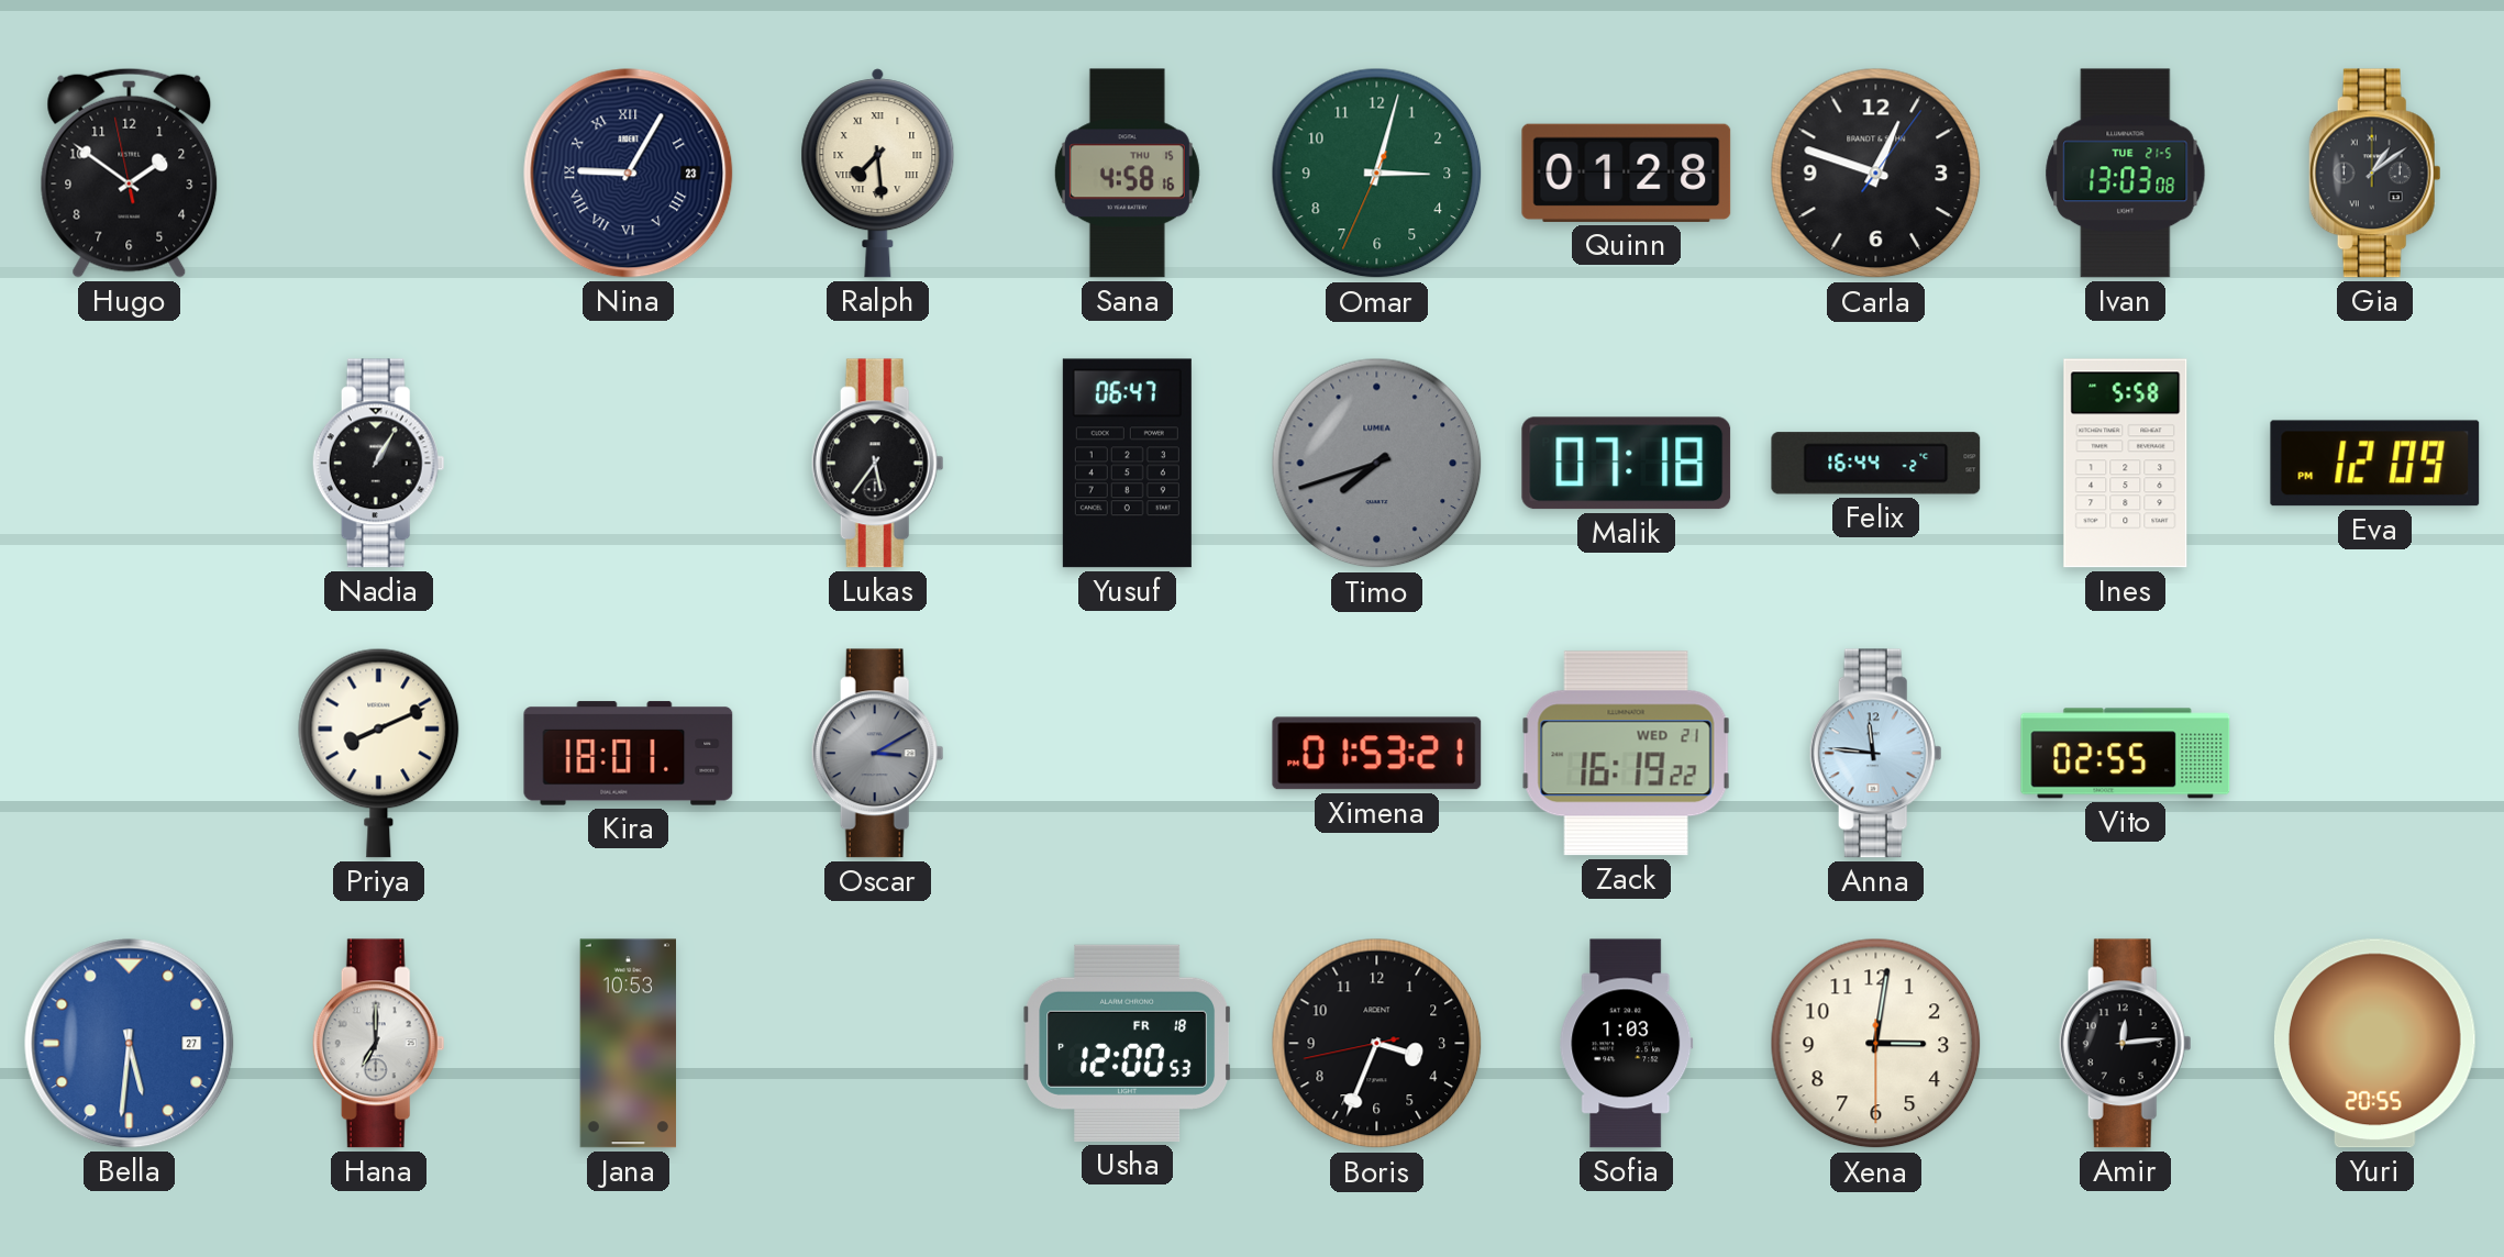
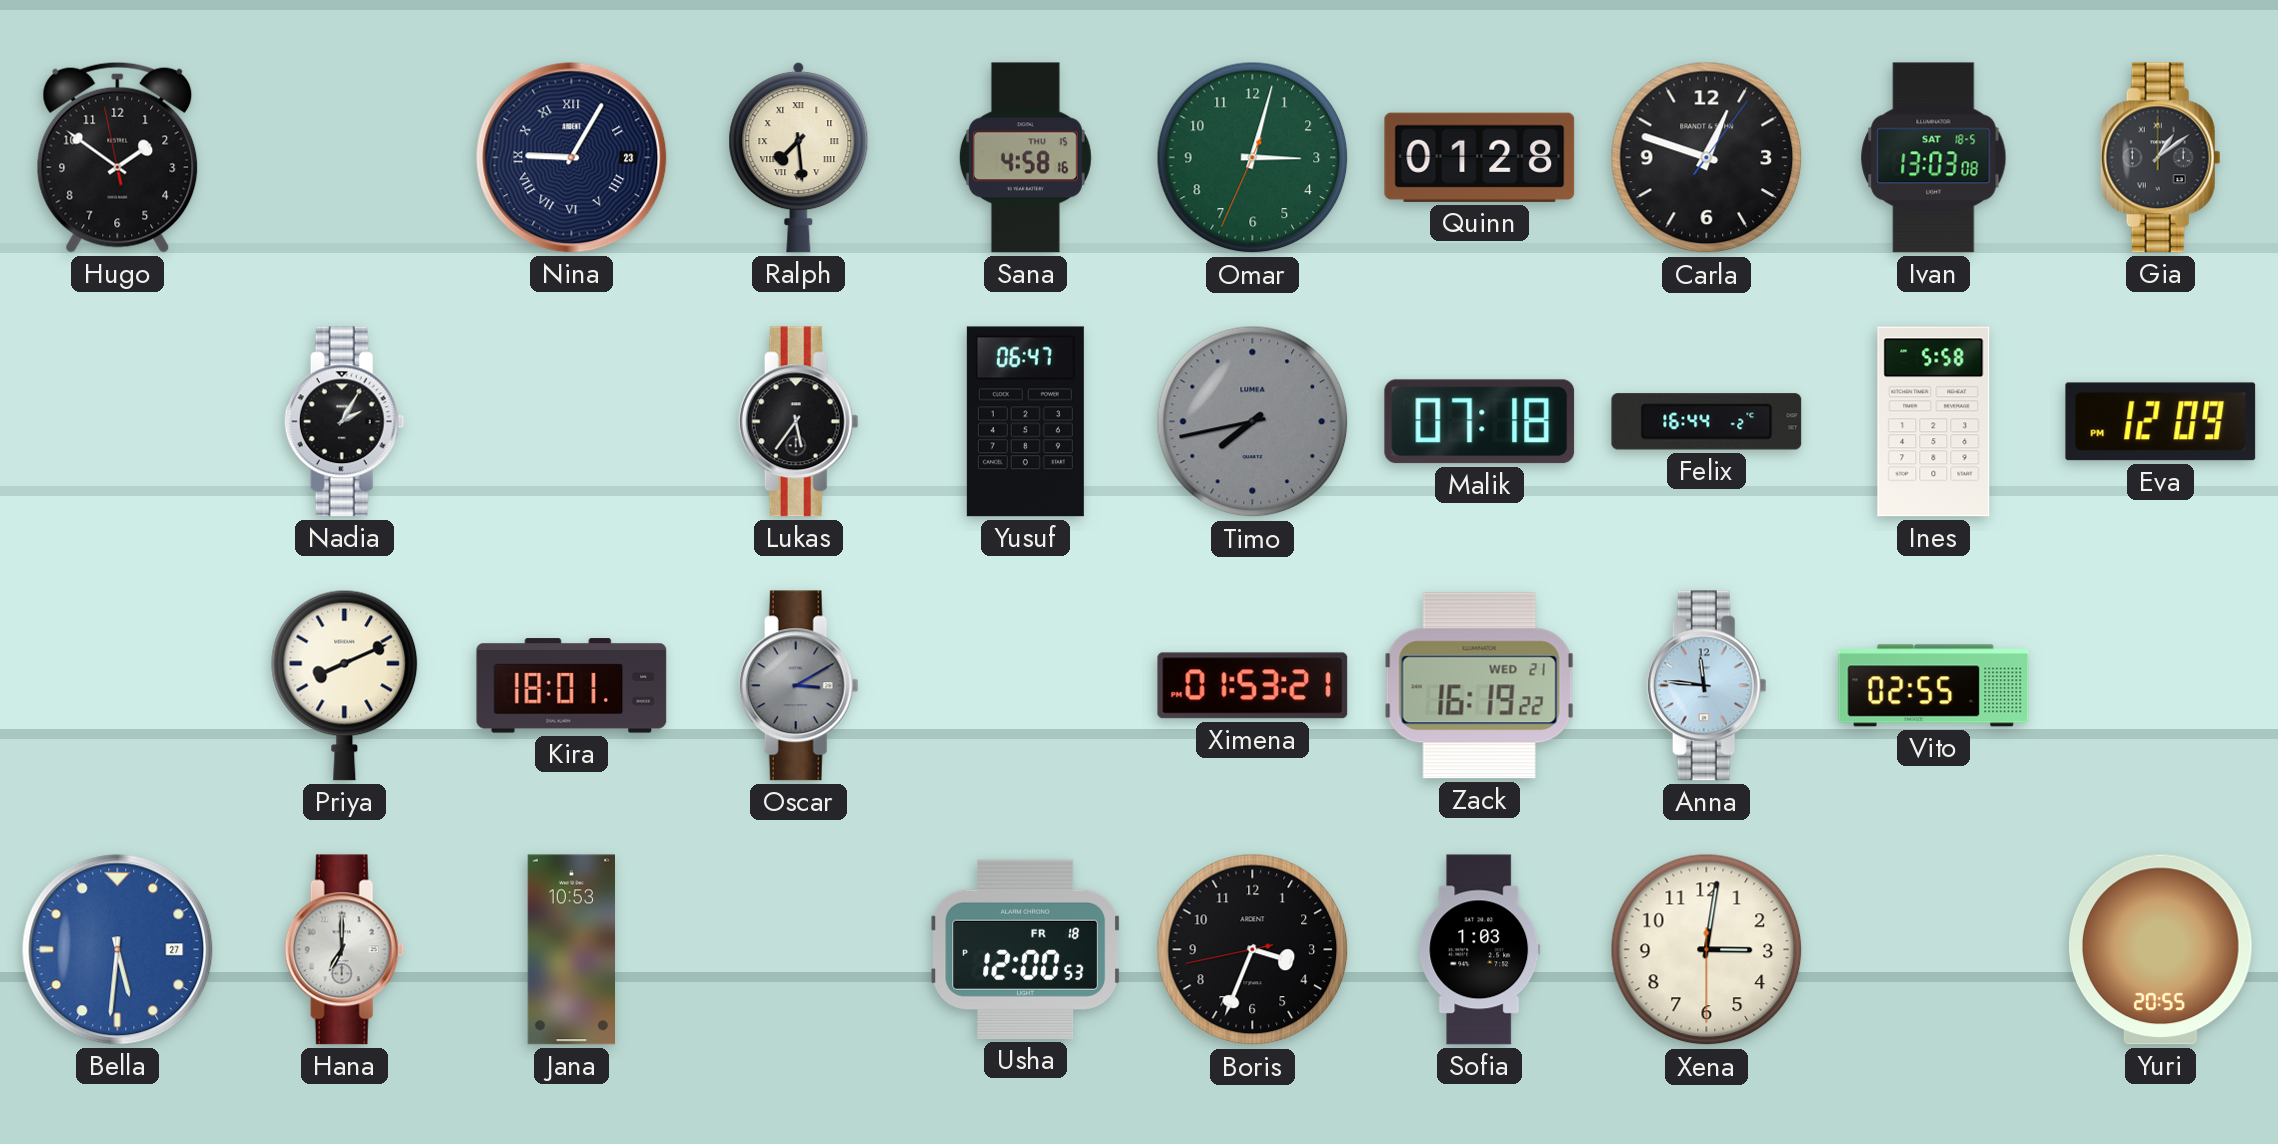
Ivan date: TUE 21-5 -> SAT 18-5
Nadia: 1:05 -> 2:05
Timo: 7:42 -> 7:43
Amir: 12:14 -> none
